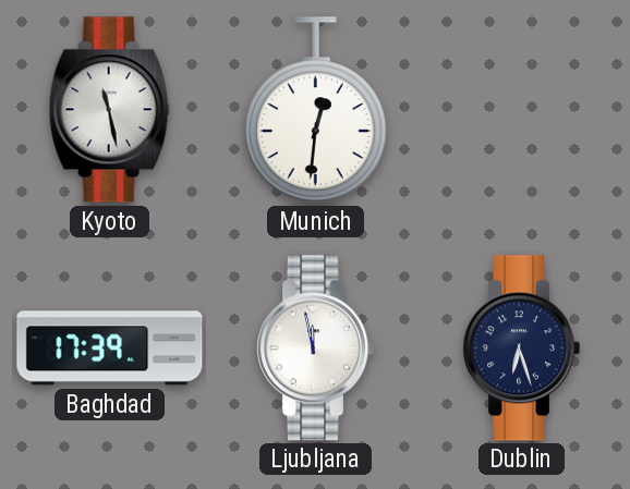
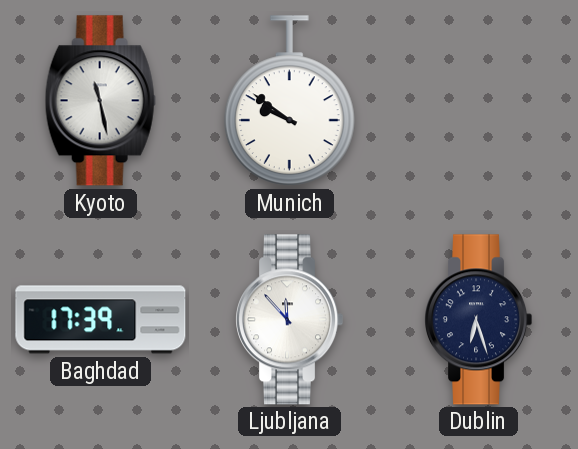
Munich: 12:31 -> 9:51
Ljubljana: 11:58 -> 11:53
